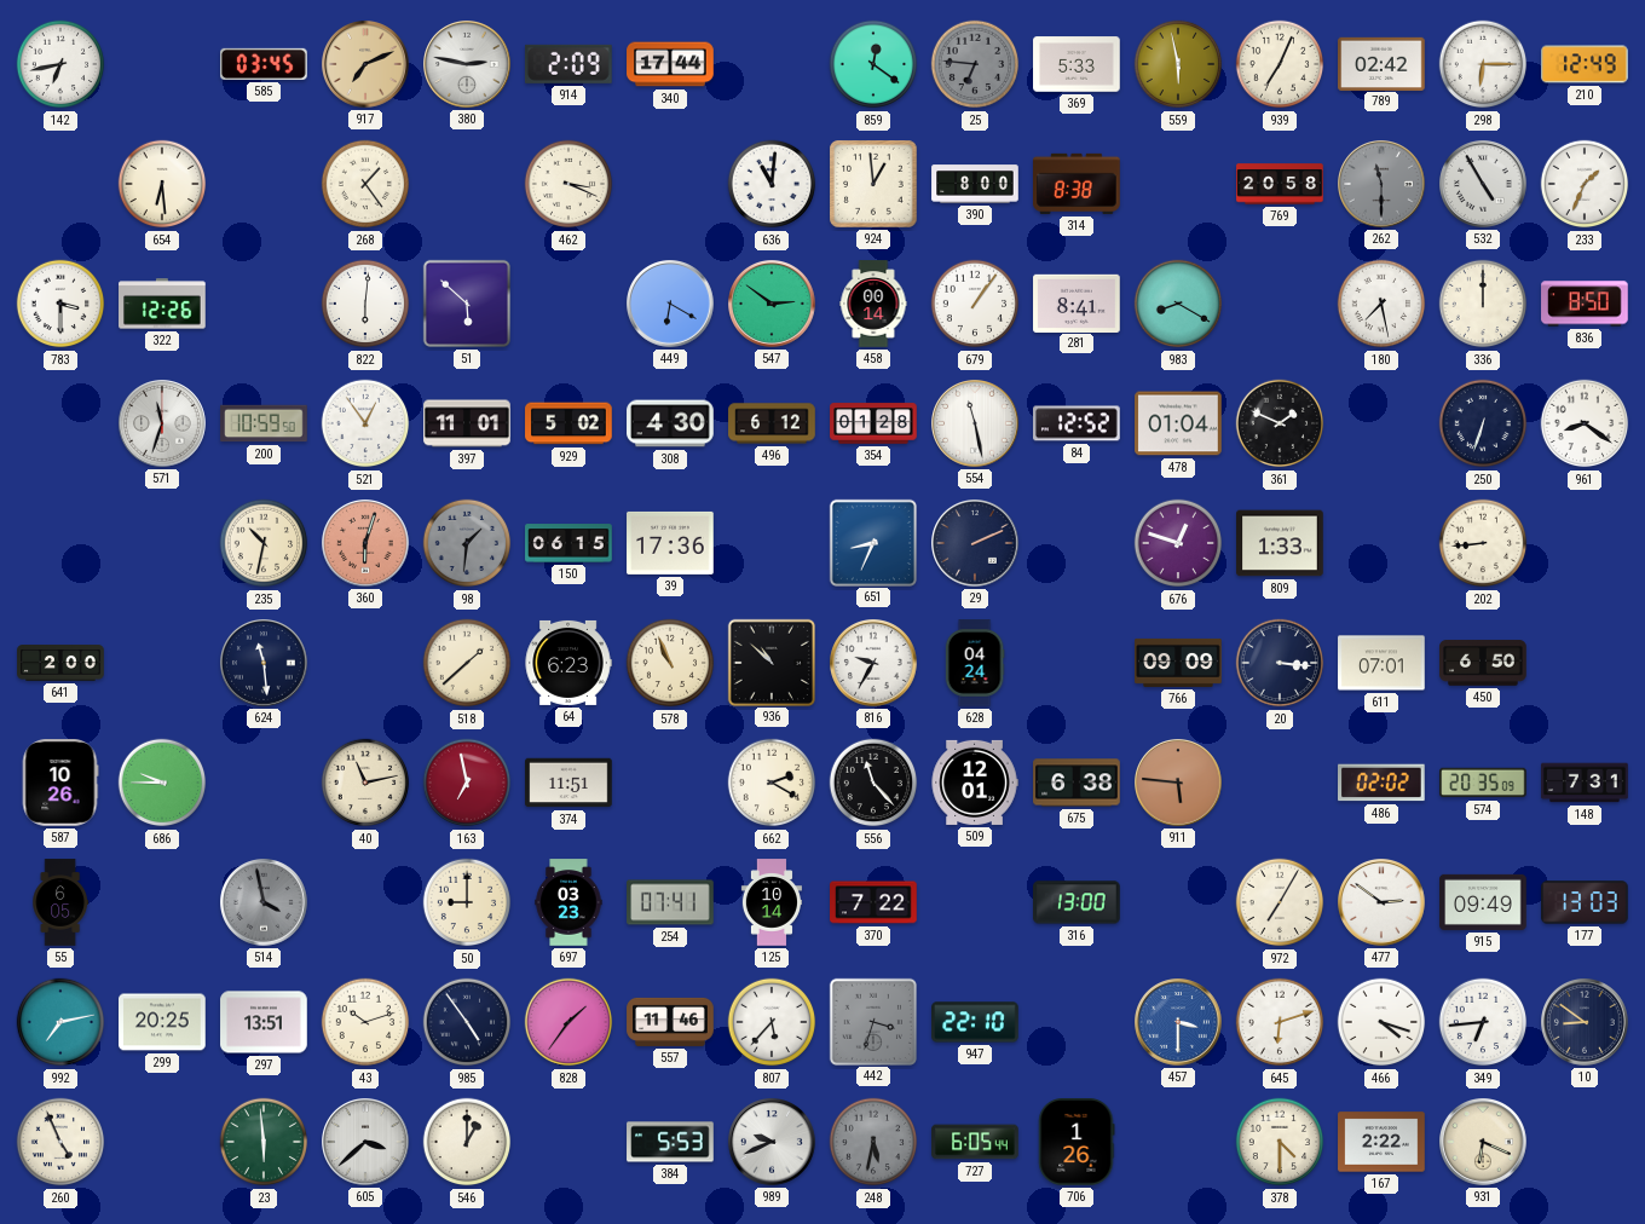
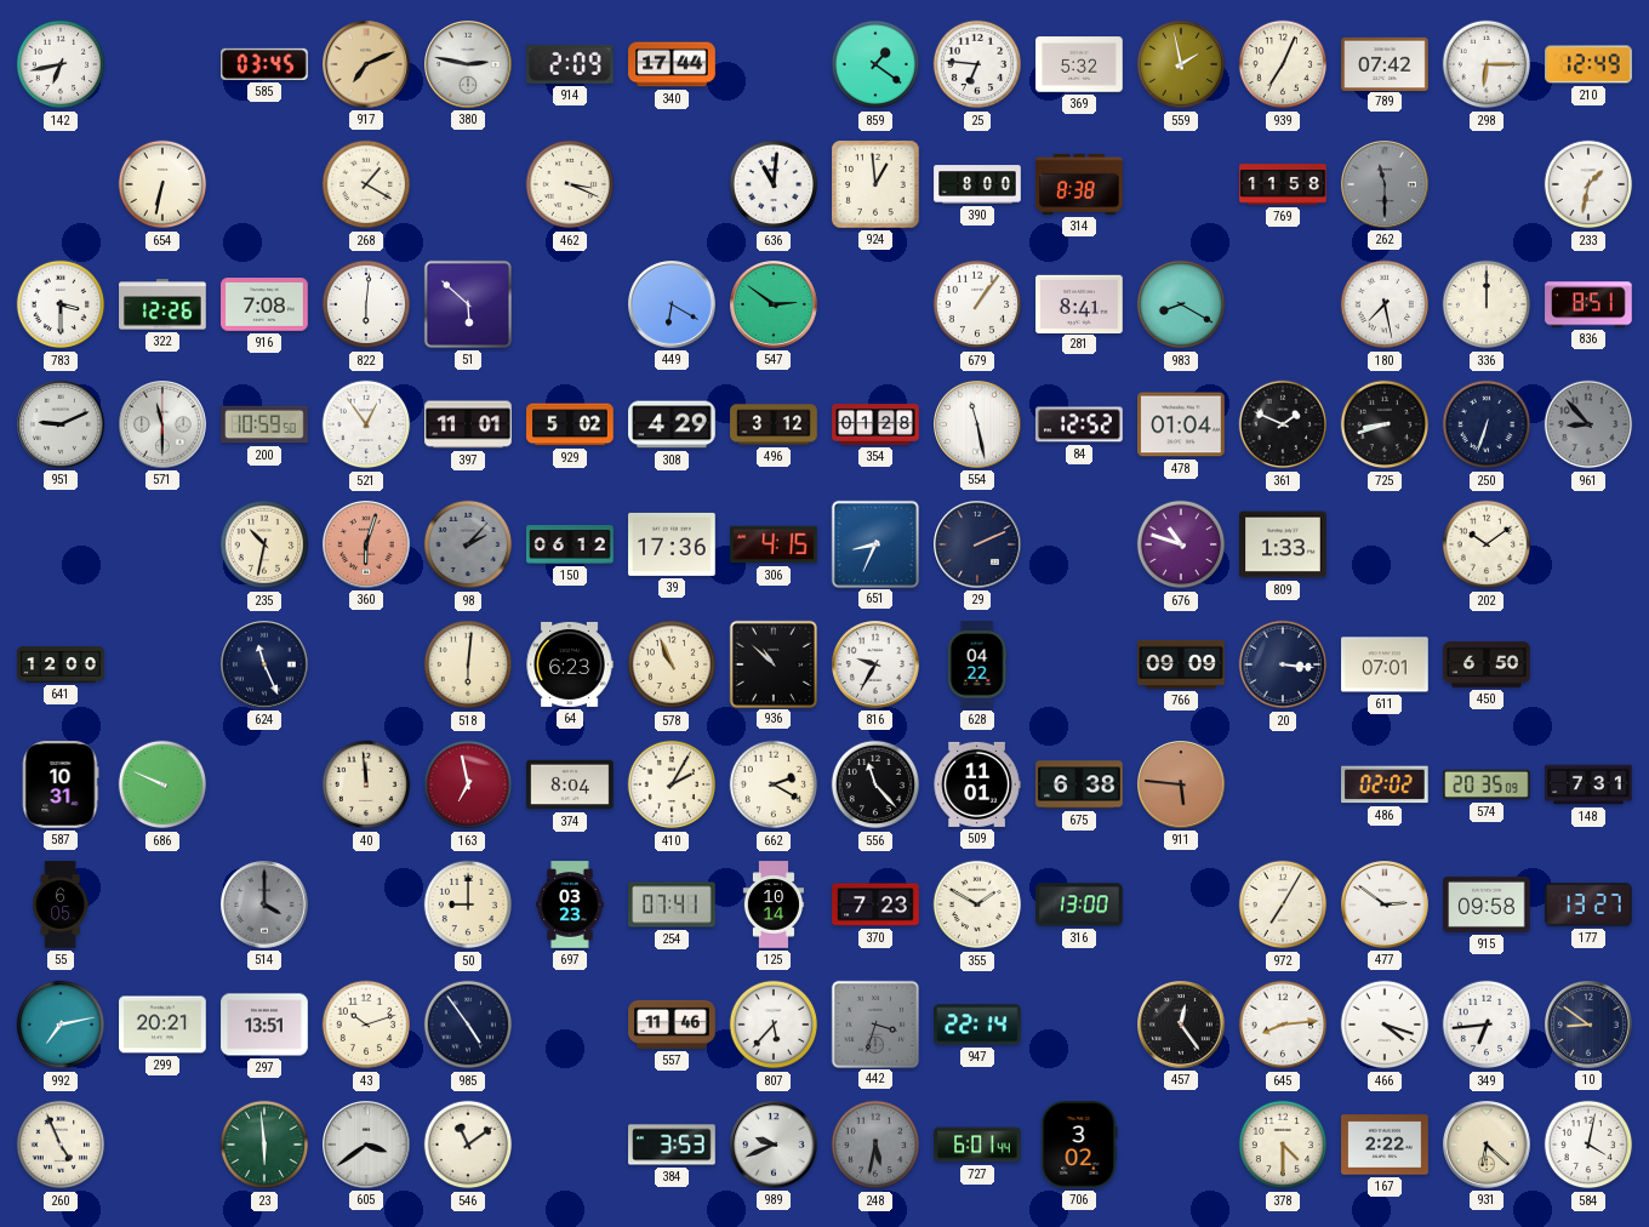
859: 12:21 -> 1:21
25 dial: grey -> white
369: 5:33 -> 5:32
559: 5:58 -> 1:58
789: 02:42 -> 07:42
654: 6:29 -> 6:32
268: 1:24 -> 1:20
769: 20:58 -> 11:58
532: 4:55 -> none
233: 1:34 -> 1:32
916: none -> 7:08
458: 00:14 -> none
836: 8:50 -> 8:51
951: none -> 9:11
571: 11:33 -> 11:30
308: 4:30 -> 4:29
496: 6:12 -> 3:12
725: none -> 8:42
961: 8:21 -> 8:53
961 dial: white -> grey
98: 1:31 -> 2:07
150: 06:15 -> 06:12
306: none -> 4:15
676: 12:48 -> 10:48
202: 8:44 -> 10:09
641: 2:00 -> 12:00
624: 11:29 -> 11:26
518: 1:38 -> 6:01
628: 04:24 -> 04:22
587: 10:26 -> 10:31
686: 9:45 -> 9:49
40: 11:13 -> 11:59
374: 11:51 -> 8:04
410: none -> 2:05
509: 12:01 -> 11:01
514: 3:58 -> 4:00
370: 7:22 -> 7:23
355: none -> 1:50
915: 09:49 -> 09:58
177: 13:03 -> 13:27
299: 20:25 -> 20:21
828: 1:36 -> none
947: 22:10 -> 22:14
457: 3:30 -> 12:24
457 dial: blue -> black
645: 6:12 -> 8:14
605: 3:38 -> 3:39
546: 1:00 -> 11:09
384: 5:53 -> 3:53
727: 6:05 -> 6:01
706: 1:26 -> 3:02
931: 6:19 -> 6:22
584: none -> 4:02
